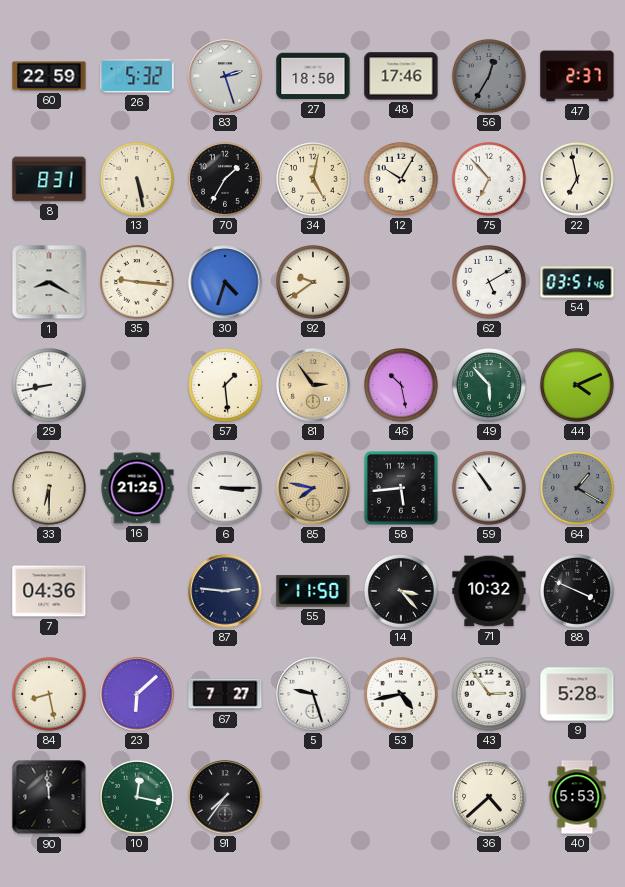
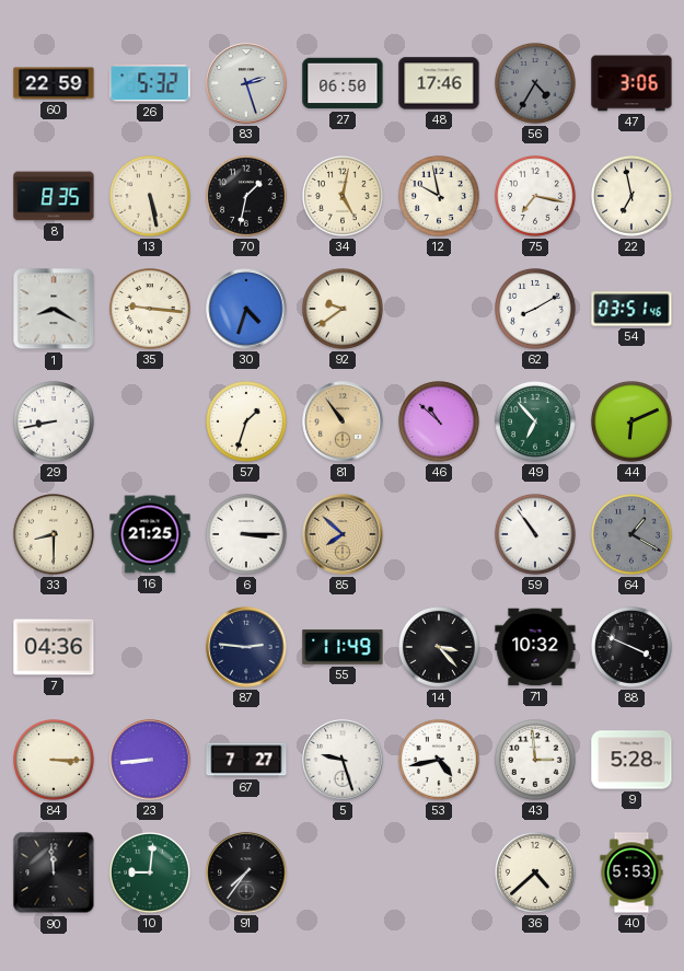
27: 18:50 -> 06:50
56: 12:35 -> 4:35
47: 2:37 -> 3:06
8: 8:31 -> 8:35
70: 1:35 -> 1:32
12: 10:05 -> 9:58
75: 6:53 -> 7:17
62: 5:10 -> 8:10
57: 1:29 -> 1:33
81: 2:54 -> 10:54
46: 10:28 -> 10:52
49: 5:53 -> 6:53
44: 4:11 -> 6:11
33: 6:30 -> 8:30
85: 7:47 -> 7:52
58: 5:44 -> none
55: 11:50 -> 11:49
84: 8:28 -> 3:15
23: 6:08 -> 8:44
43: 2:54 -> 2:59
10: 12:17 -> 9:01
